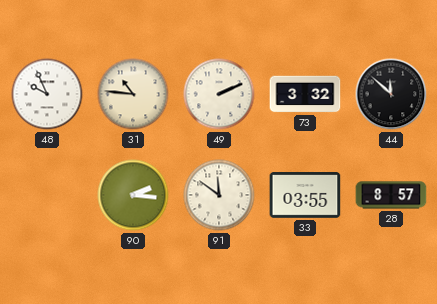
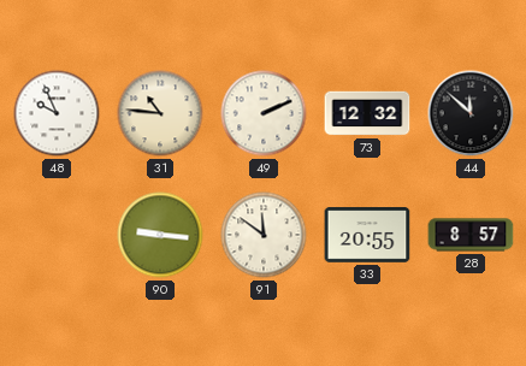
73: 3:32 -> 12:32
90: 2:16 -> 9:16
33: 03:55 -> 20:55
